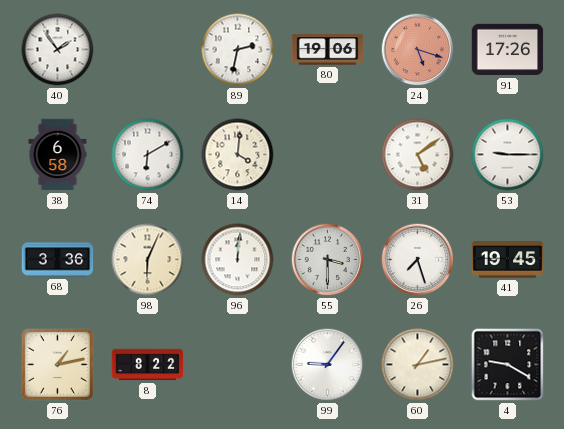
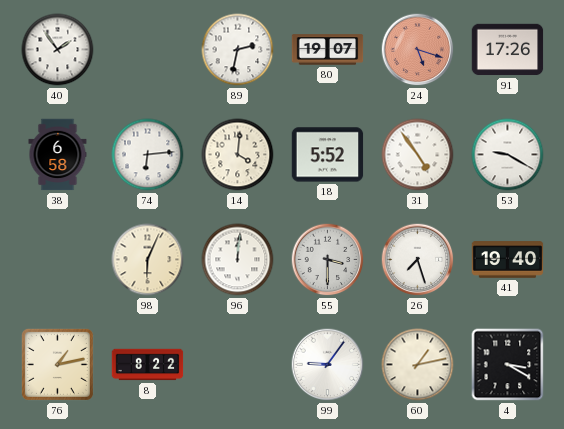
80: 19:06 -> 19:07
74: 6:10 -> 6:14
18: none -> 5:52
31: 5:09 -> 4:54
53: 9:15 -> 9:20
68: 3:36 -> none
41: 19:45 -> 19:40
4: 9:20 -> 3:20
